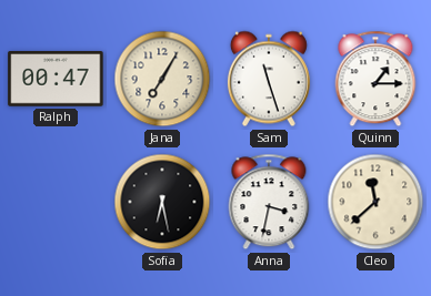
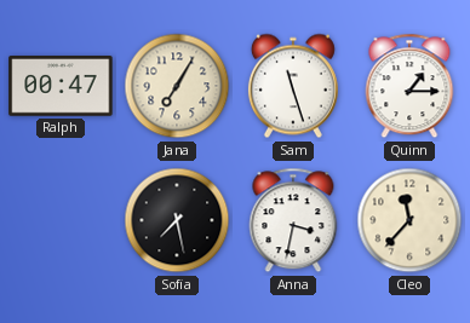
Sofia: 6:28 -> 7:28
Cleo: 11:38 -> 11:37
